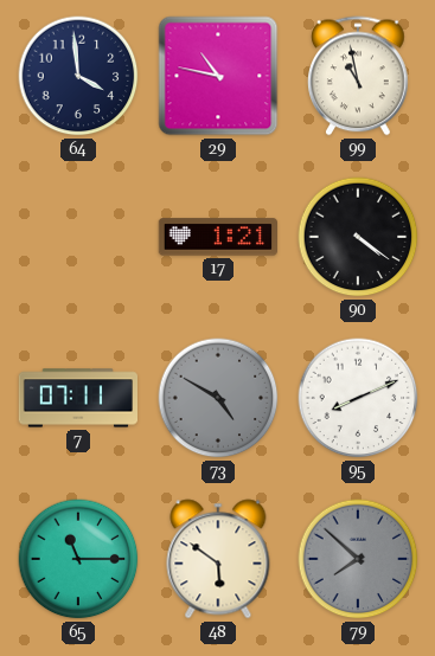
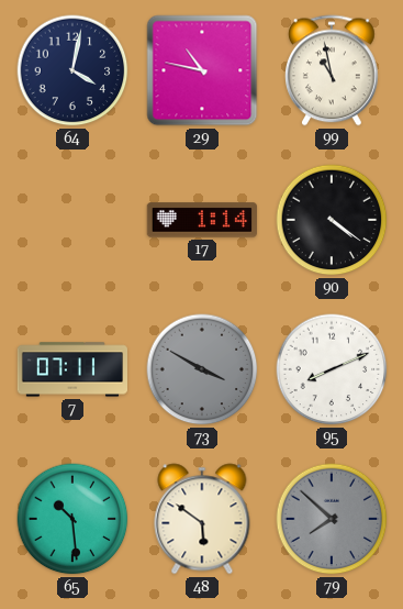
64: 3:59 -> 4:02
17: 1:21 -> 1:14
73: 4:50 -> 3:50
65: 11:15 -> 10:29
